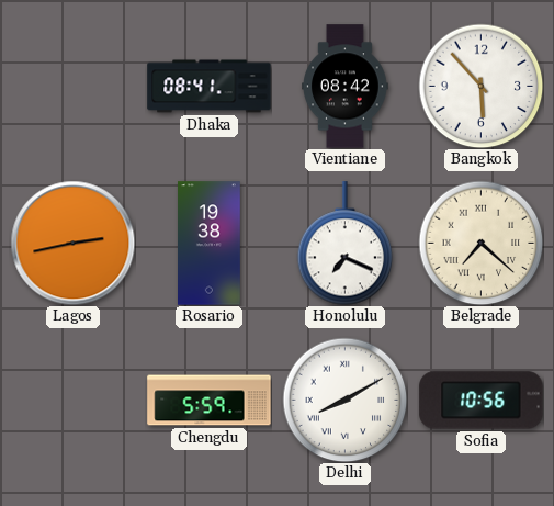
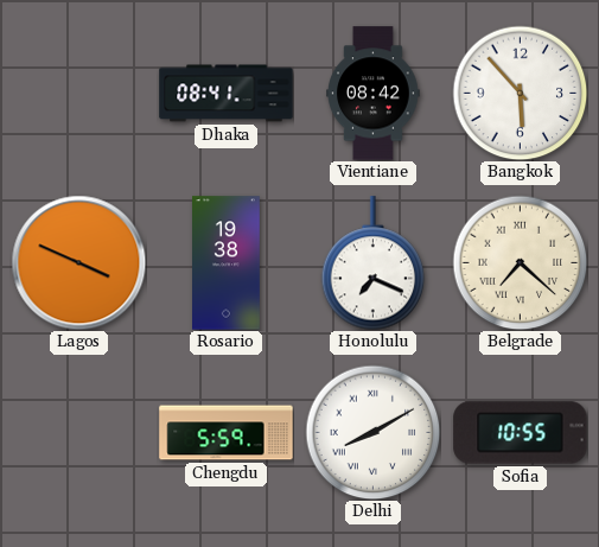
Lagos: 2:43 -> 3:49
Sofia: 10:56 -> 10:55
